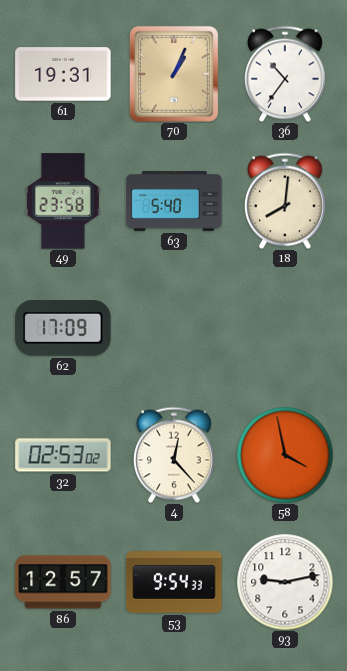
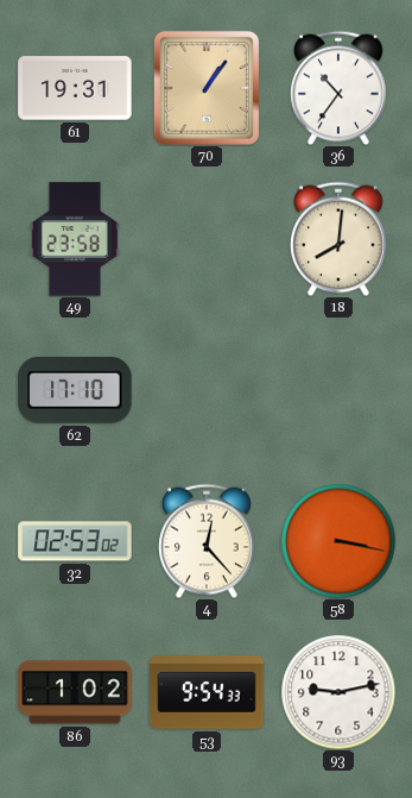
70: 1:04 -> 1:06
63: 5:40 -> none
62: 17:09 -> 17:10
58: 3:58 -> 3:17
86: 12:57 -> 1:02
